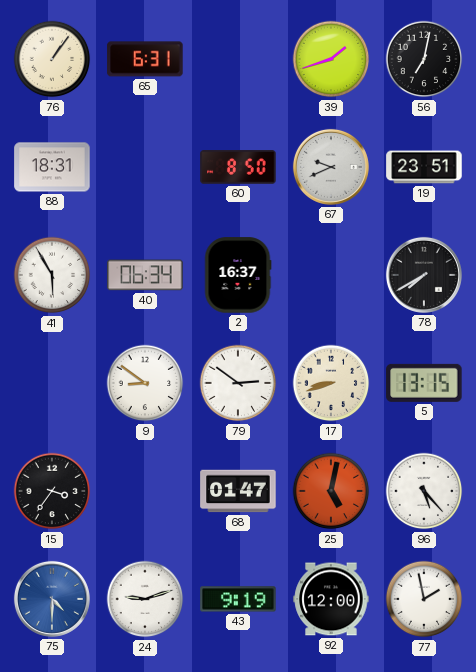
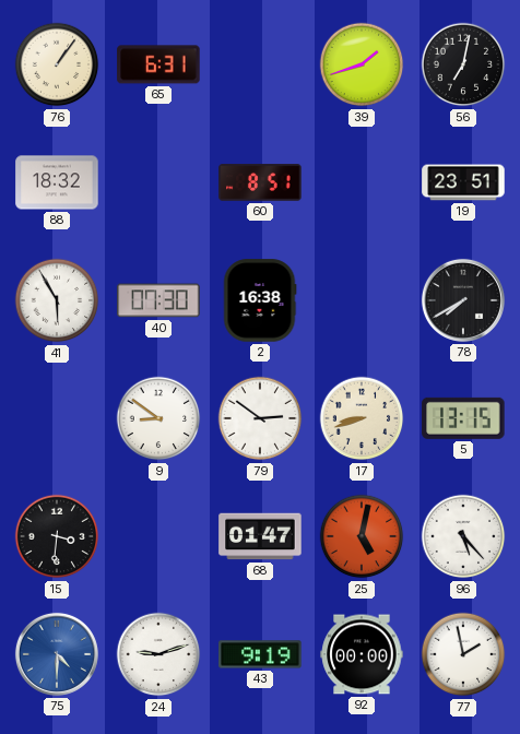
88: 18:31 -> 18:32
60: 8:50 -> 8:51
67: 9:41 -> none
40: 06:34 -> 07:30
2: 16:37 -> 16:38
15: 3:36 -> 3:31
92: 12:00 -> 00:00
